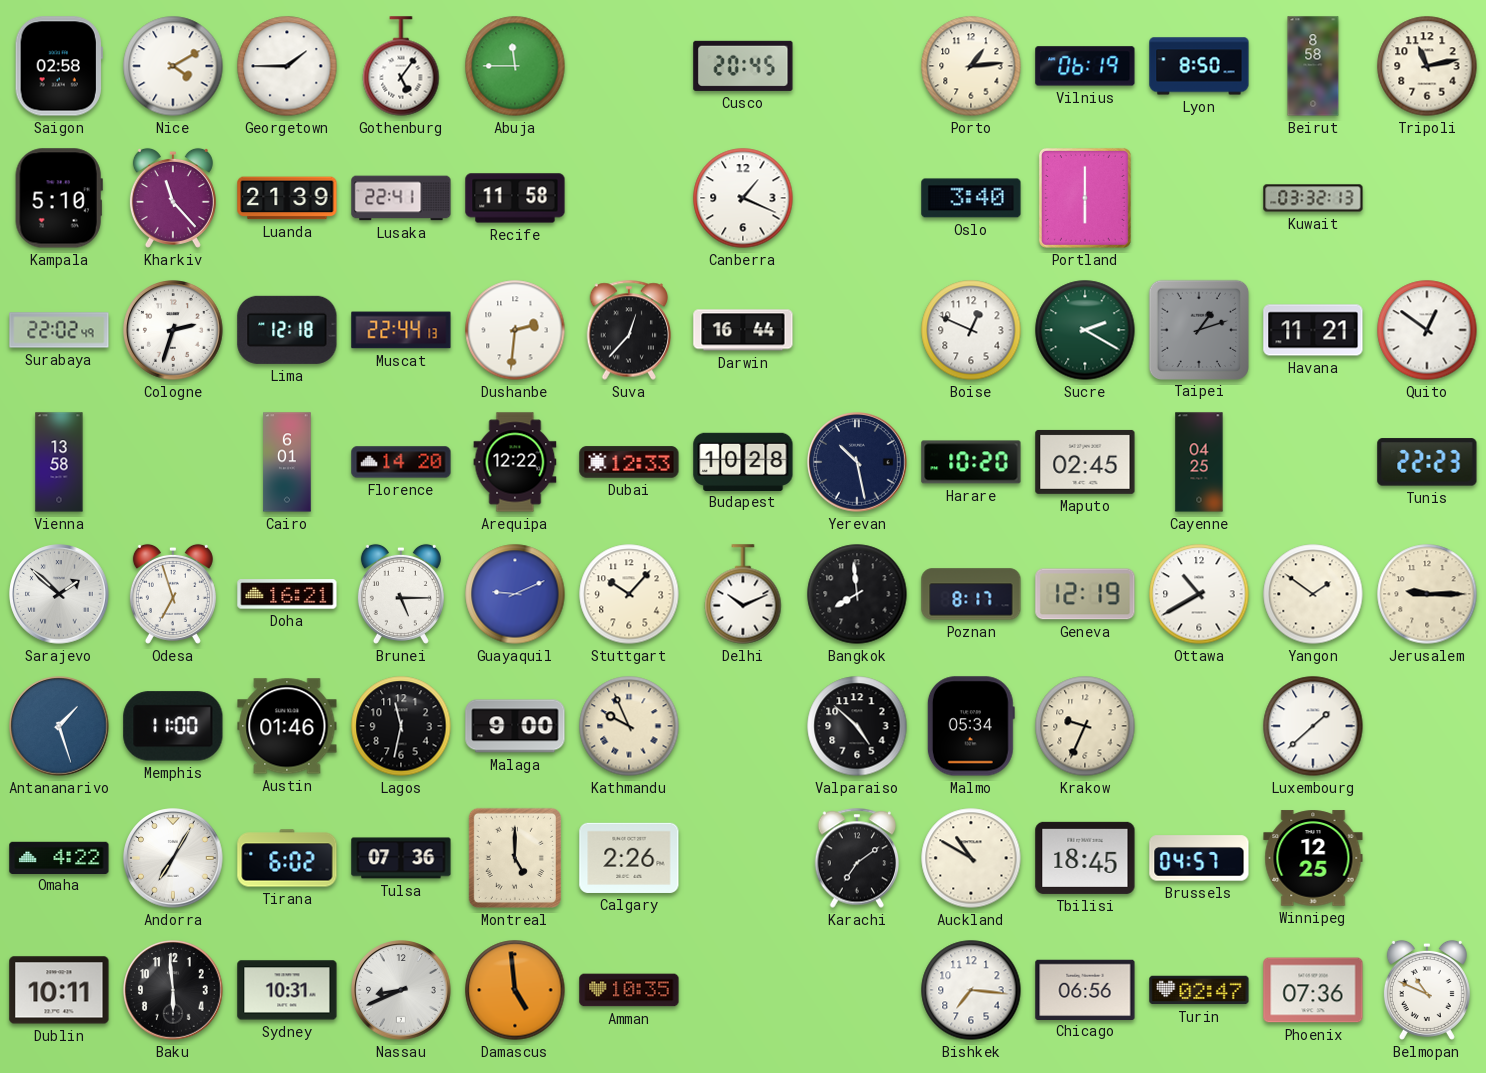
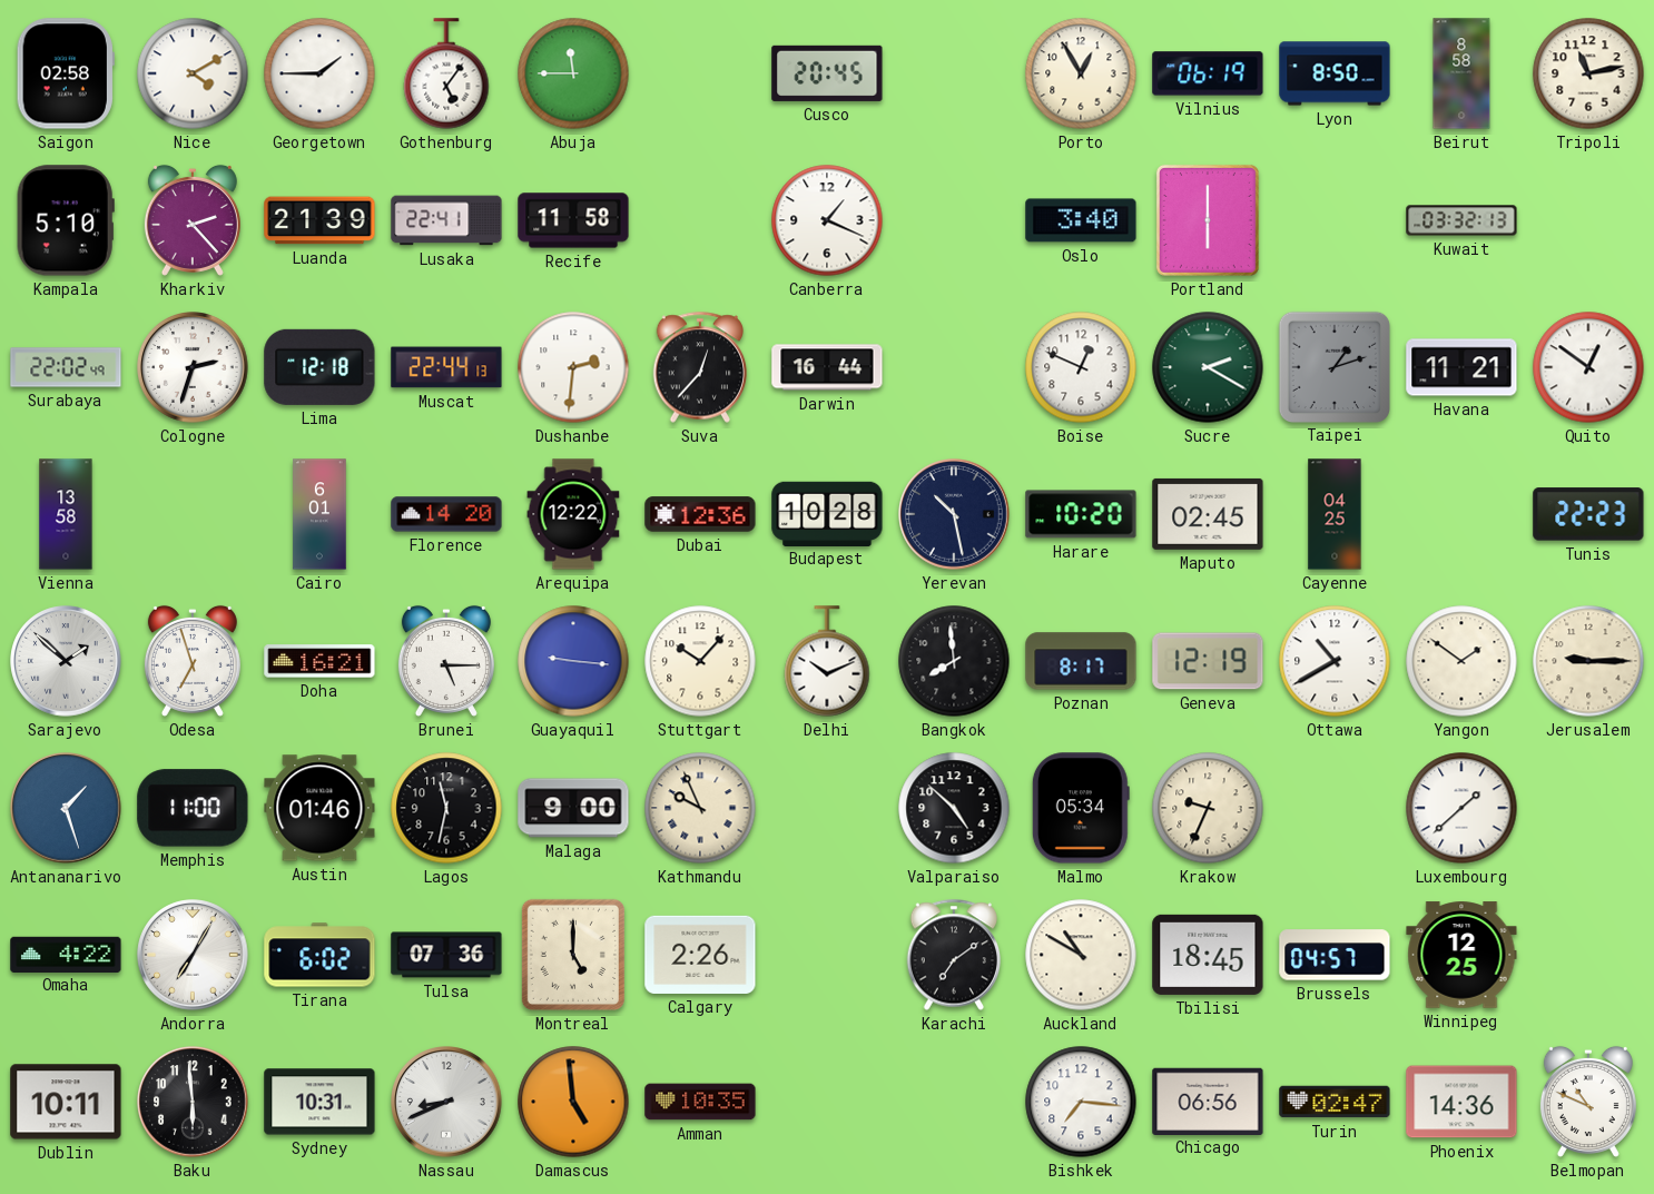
Porto: 1:14 -> 12:55
Kharkiv: 11:23 -> 2:23
Dubai: 12:33 -> 12:36
Guayaquil: 9:11 -> 9:16
Phoenix: 07:36 -> 14:36
